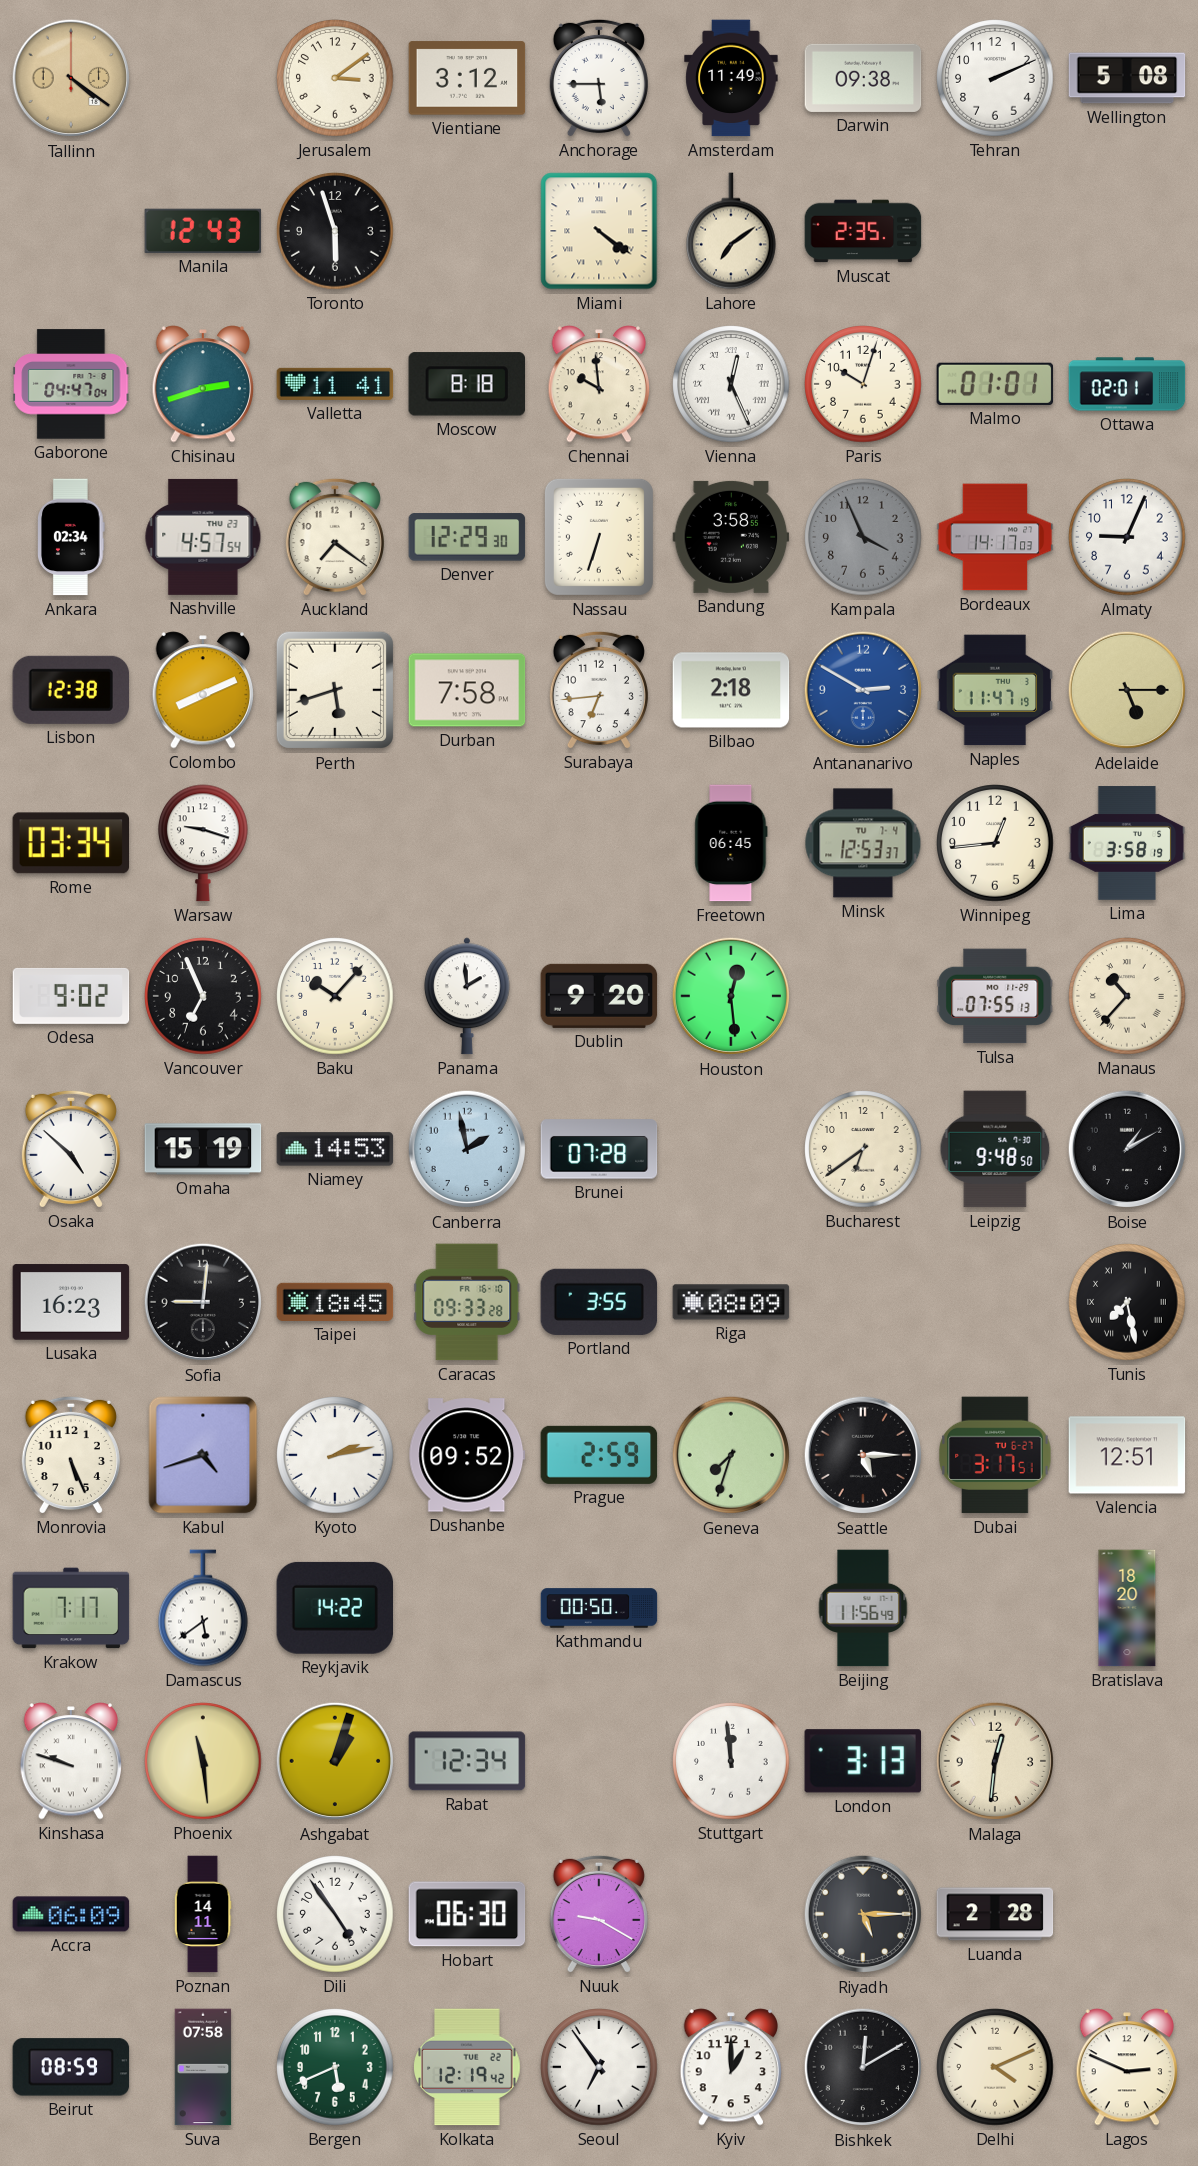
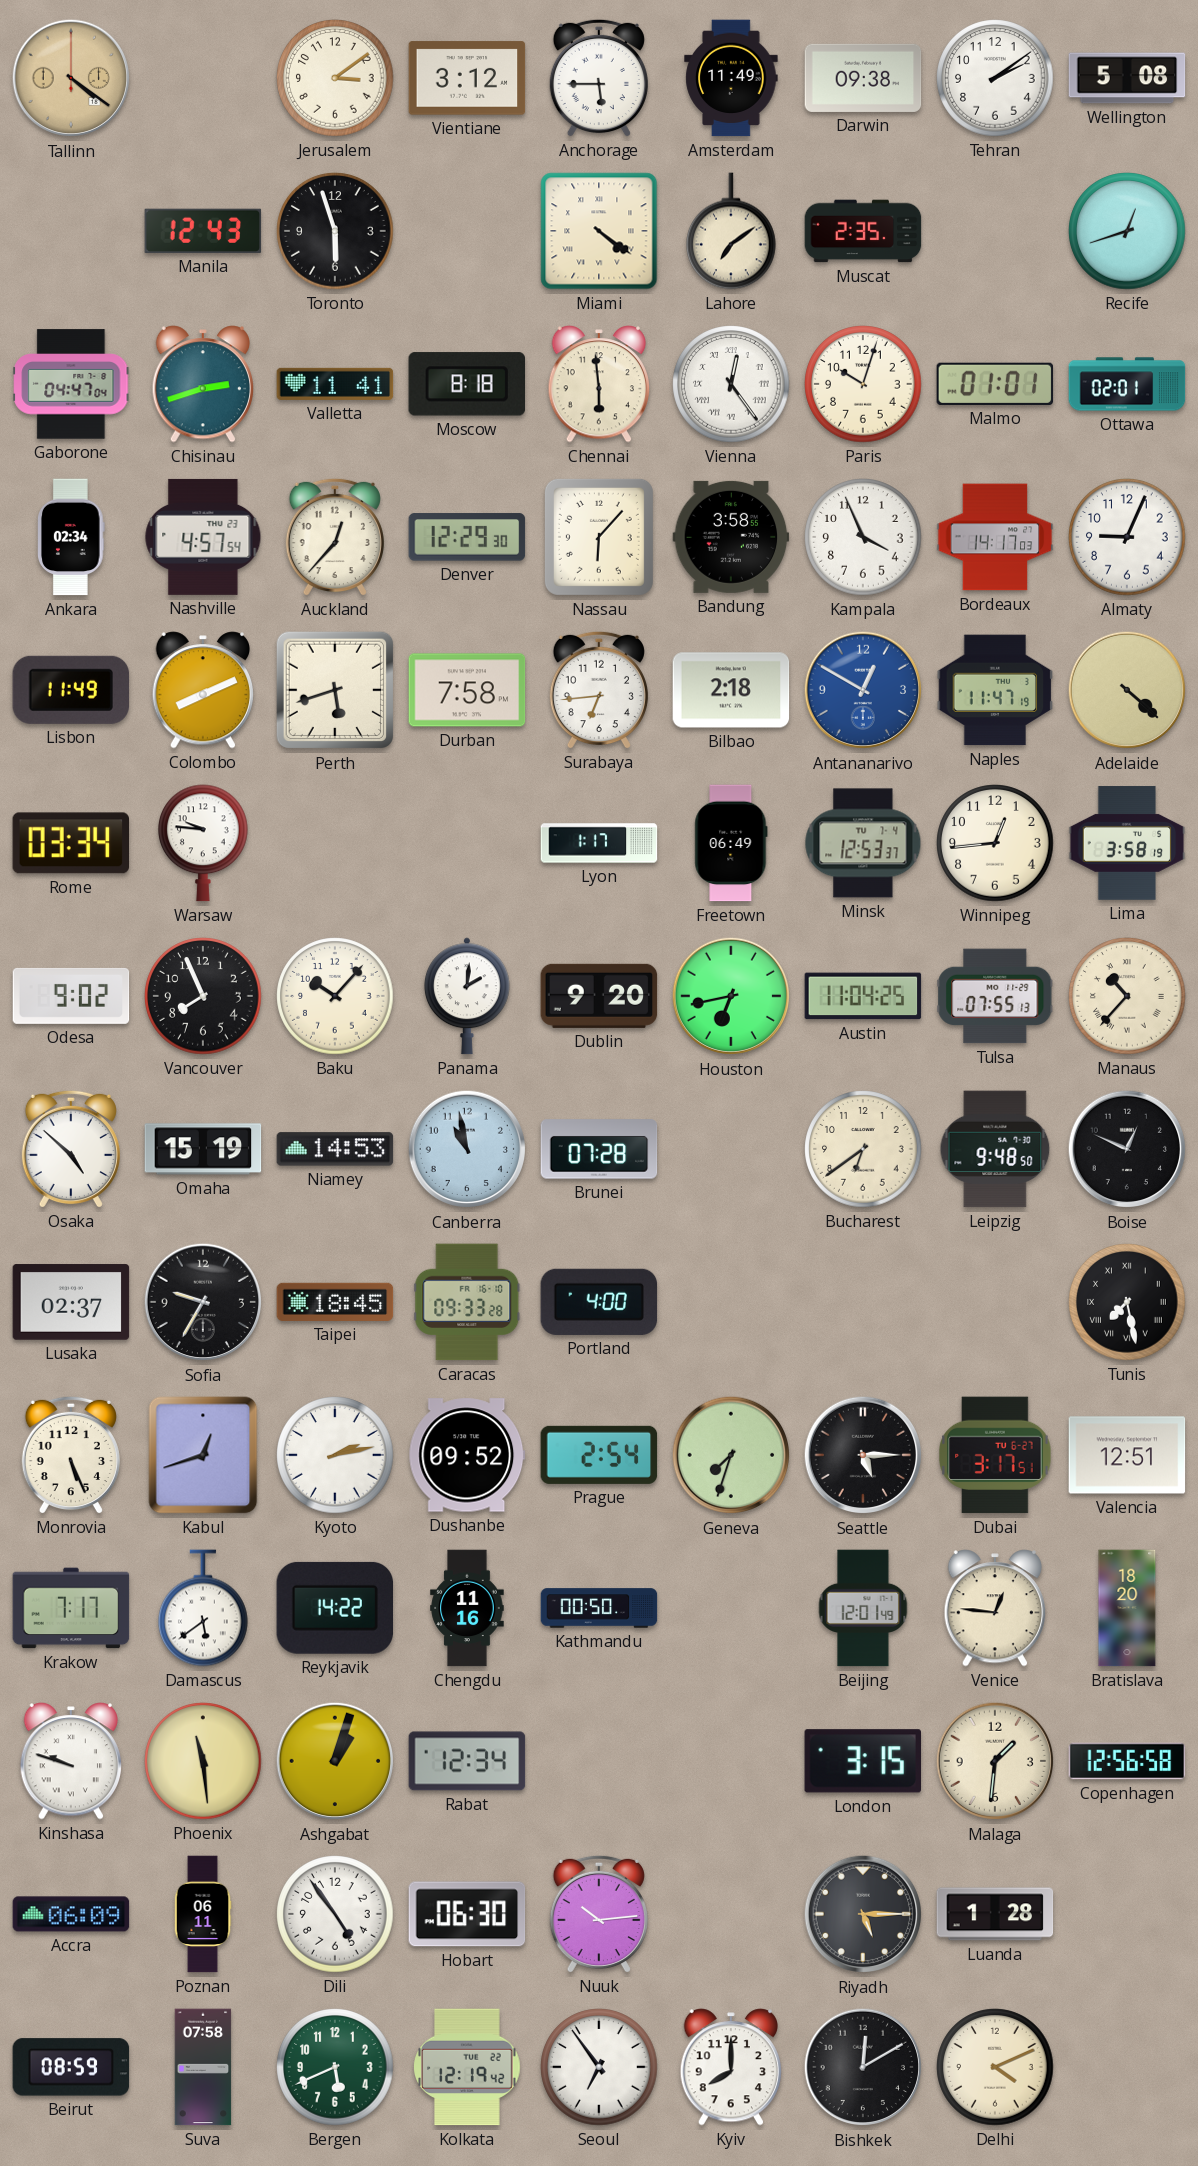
Tehran: 2:11 -> 2:09
Recife: none -> 12:42
Chennai: 9:59 -> 5:59
Vienna: 12:26 -> 12:24
Auckland: 7:21 -> 12:37
Nassau: 6:33 -> 6:07
Kampala dial: grey -> white
Lisbon: 12:38 -> 11:49
Antananarivo: 2:50 -> 12:50
Adelaide: 5:15 -> 4:22
Warsaw: 9:18 -> 9:46
Lyon: none -> 1:17
Freetown: 06:45 -> 06:49
Vancouver: 6:56 -> 7:56
Panama: 1:59 -> 2:01
Houston: 12:29 -> 6:43
Austin: none -> 11:04
Canberra: 1:58 -> 10:58
Boise: 1:10 -> 12:49
Lusaka: 16:23 -> 02:37
Sofia: 9:01 -> 9:35
Portland: 3:55 -> 4:00
Riga: 08:09 -> none
Kabul: 4:42 -> 12:42
Prague: 2:59 -> 2:54
Chengdu: none -> 11:16
Beijing: 11:56 -> 12:01
Venice: none -> 12:46
Stuttgart: 11:59 -> none
London: 3:13 -> 3:15
Malaga: 12:31 -> 1:31
Copenhagen: none -> 12:56
Poznan: 14:11 -> 06:11
Nuuk: 9:20 -> 10:14
Luanda: 2:28 -> 1:28
Kyiv: 1:00 -> 8:00
Lagos: 2:49 -> none
